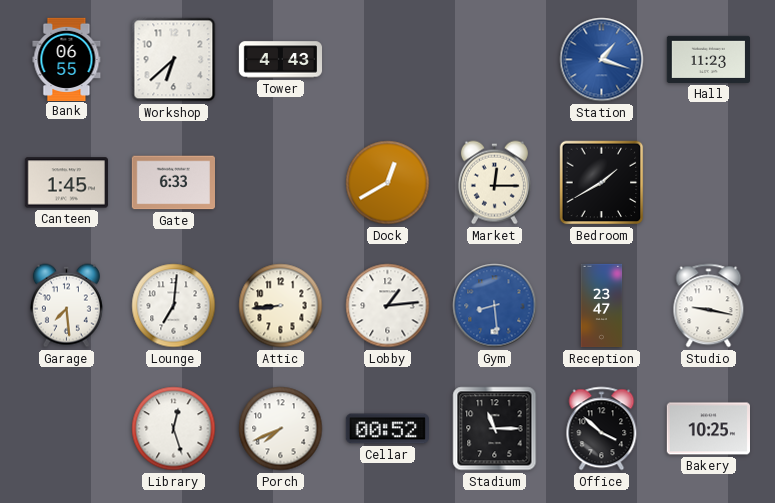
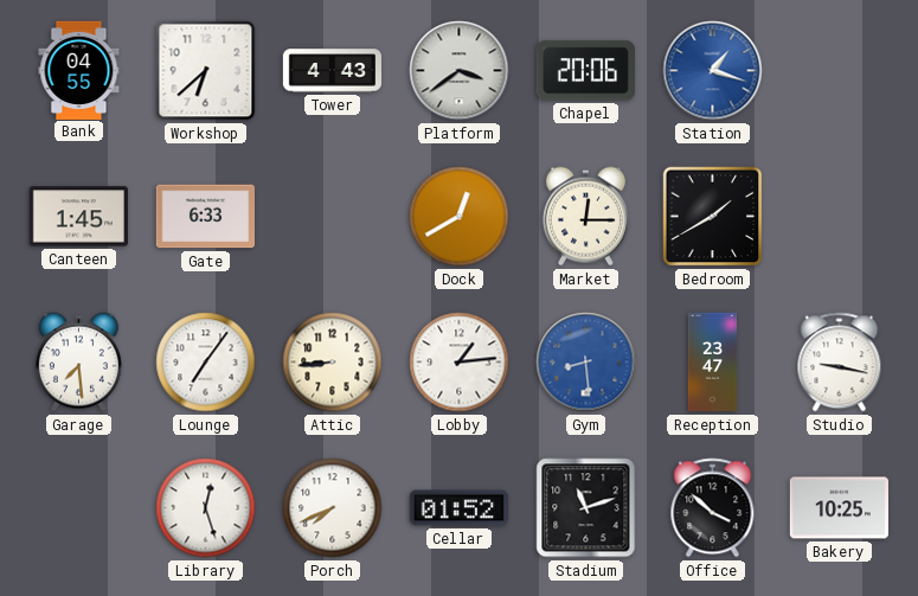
Bank: 06:55 -> 04:55
Platform: none -> 3:39
Chapel: none -> 20:06
Hall: 11:23 -> none
Lounge: 7:01 -> 7:06
Cellar: 00:52 -> 01:52
Stadium: 11:15 -> 11:12
